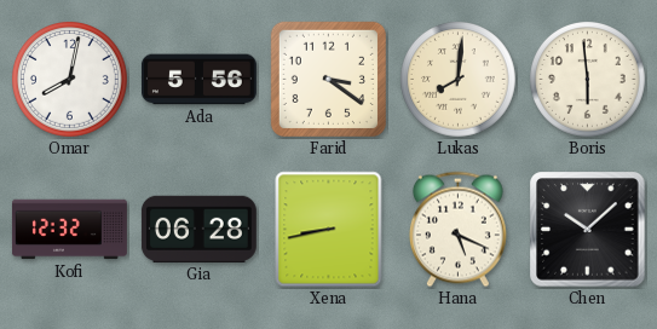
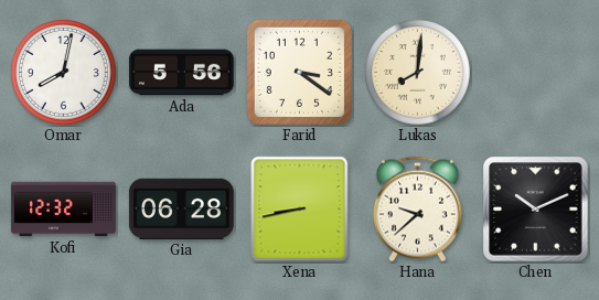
Boris: 5:59 -> none
Hana: 5:19 -> 9:38
Chen: 10:08 -> 10:11
